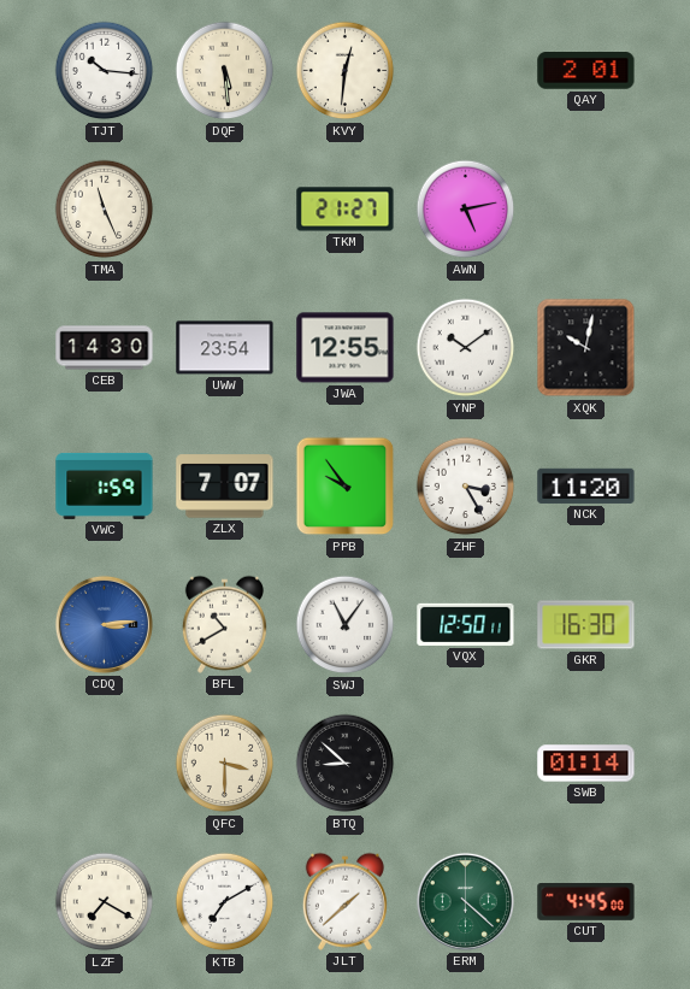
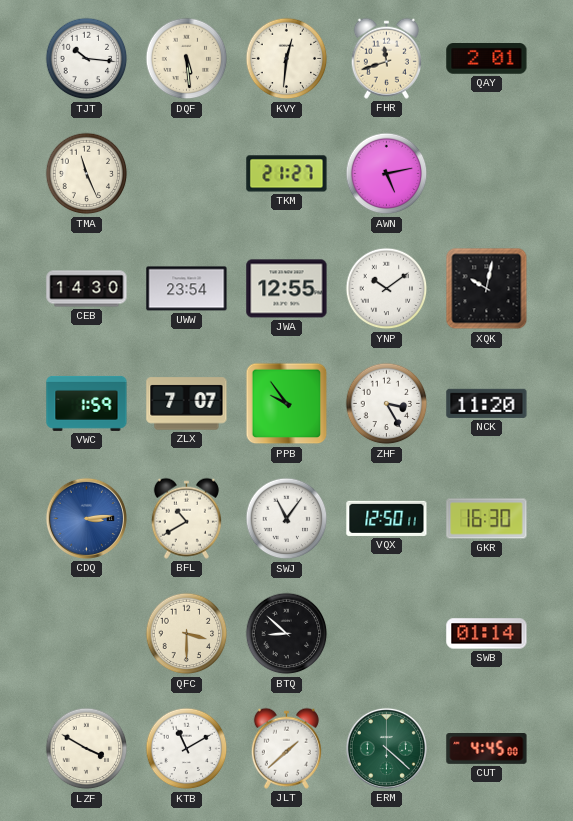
FHR: none -> 11:42
LZF: 7:20 -> 3:50
KTB: 7:10 -> 11:10
